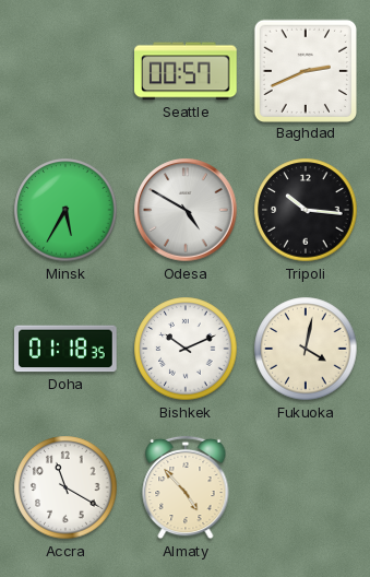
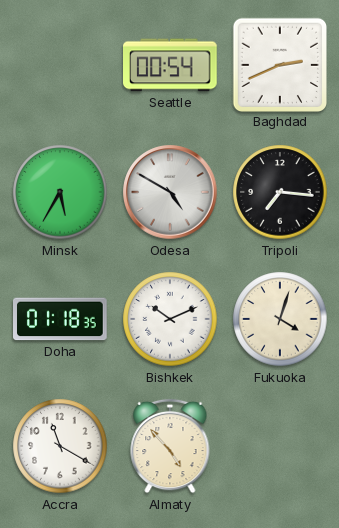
Seattle: 00:57 -> 00:54
Tripoli: 10:16 -> 7:16
Fukuoka: 4:02 -> 4:03
